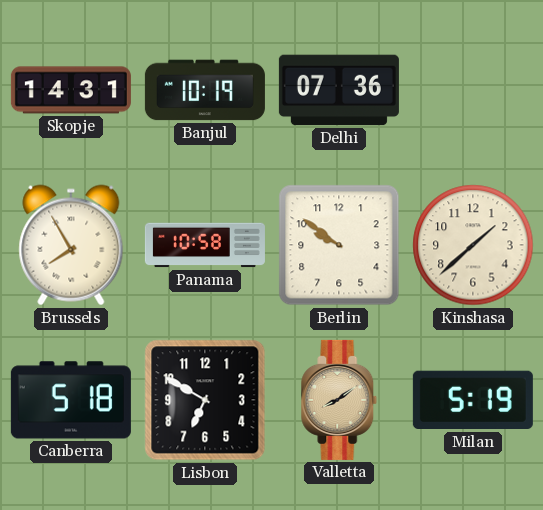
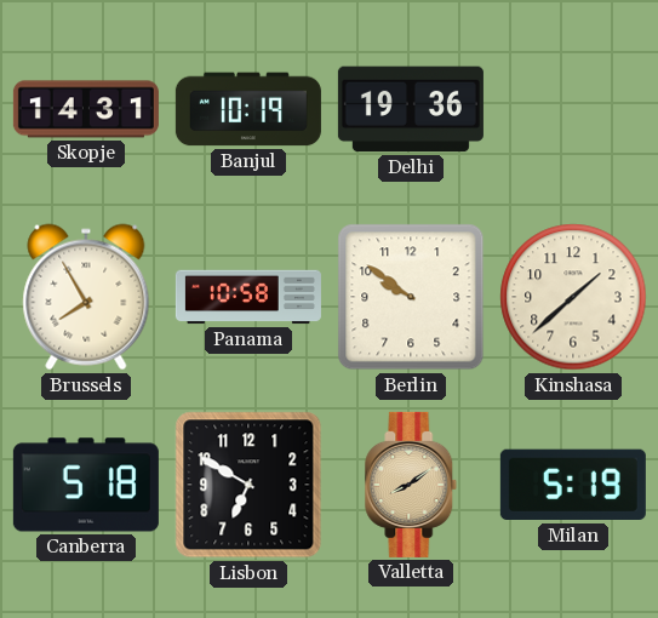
Delhi: 07:36 -> 19:36
